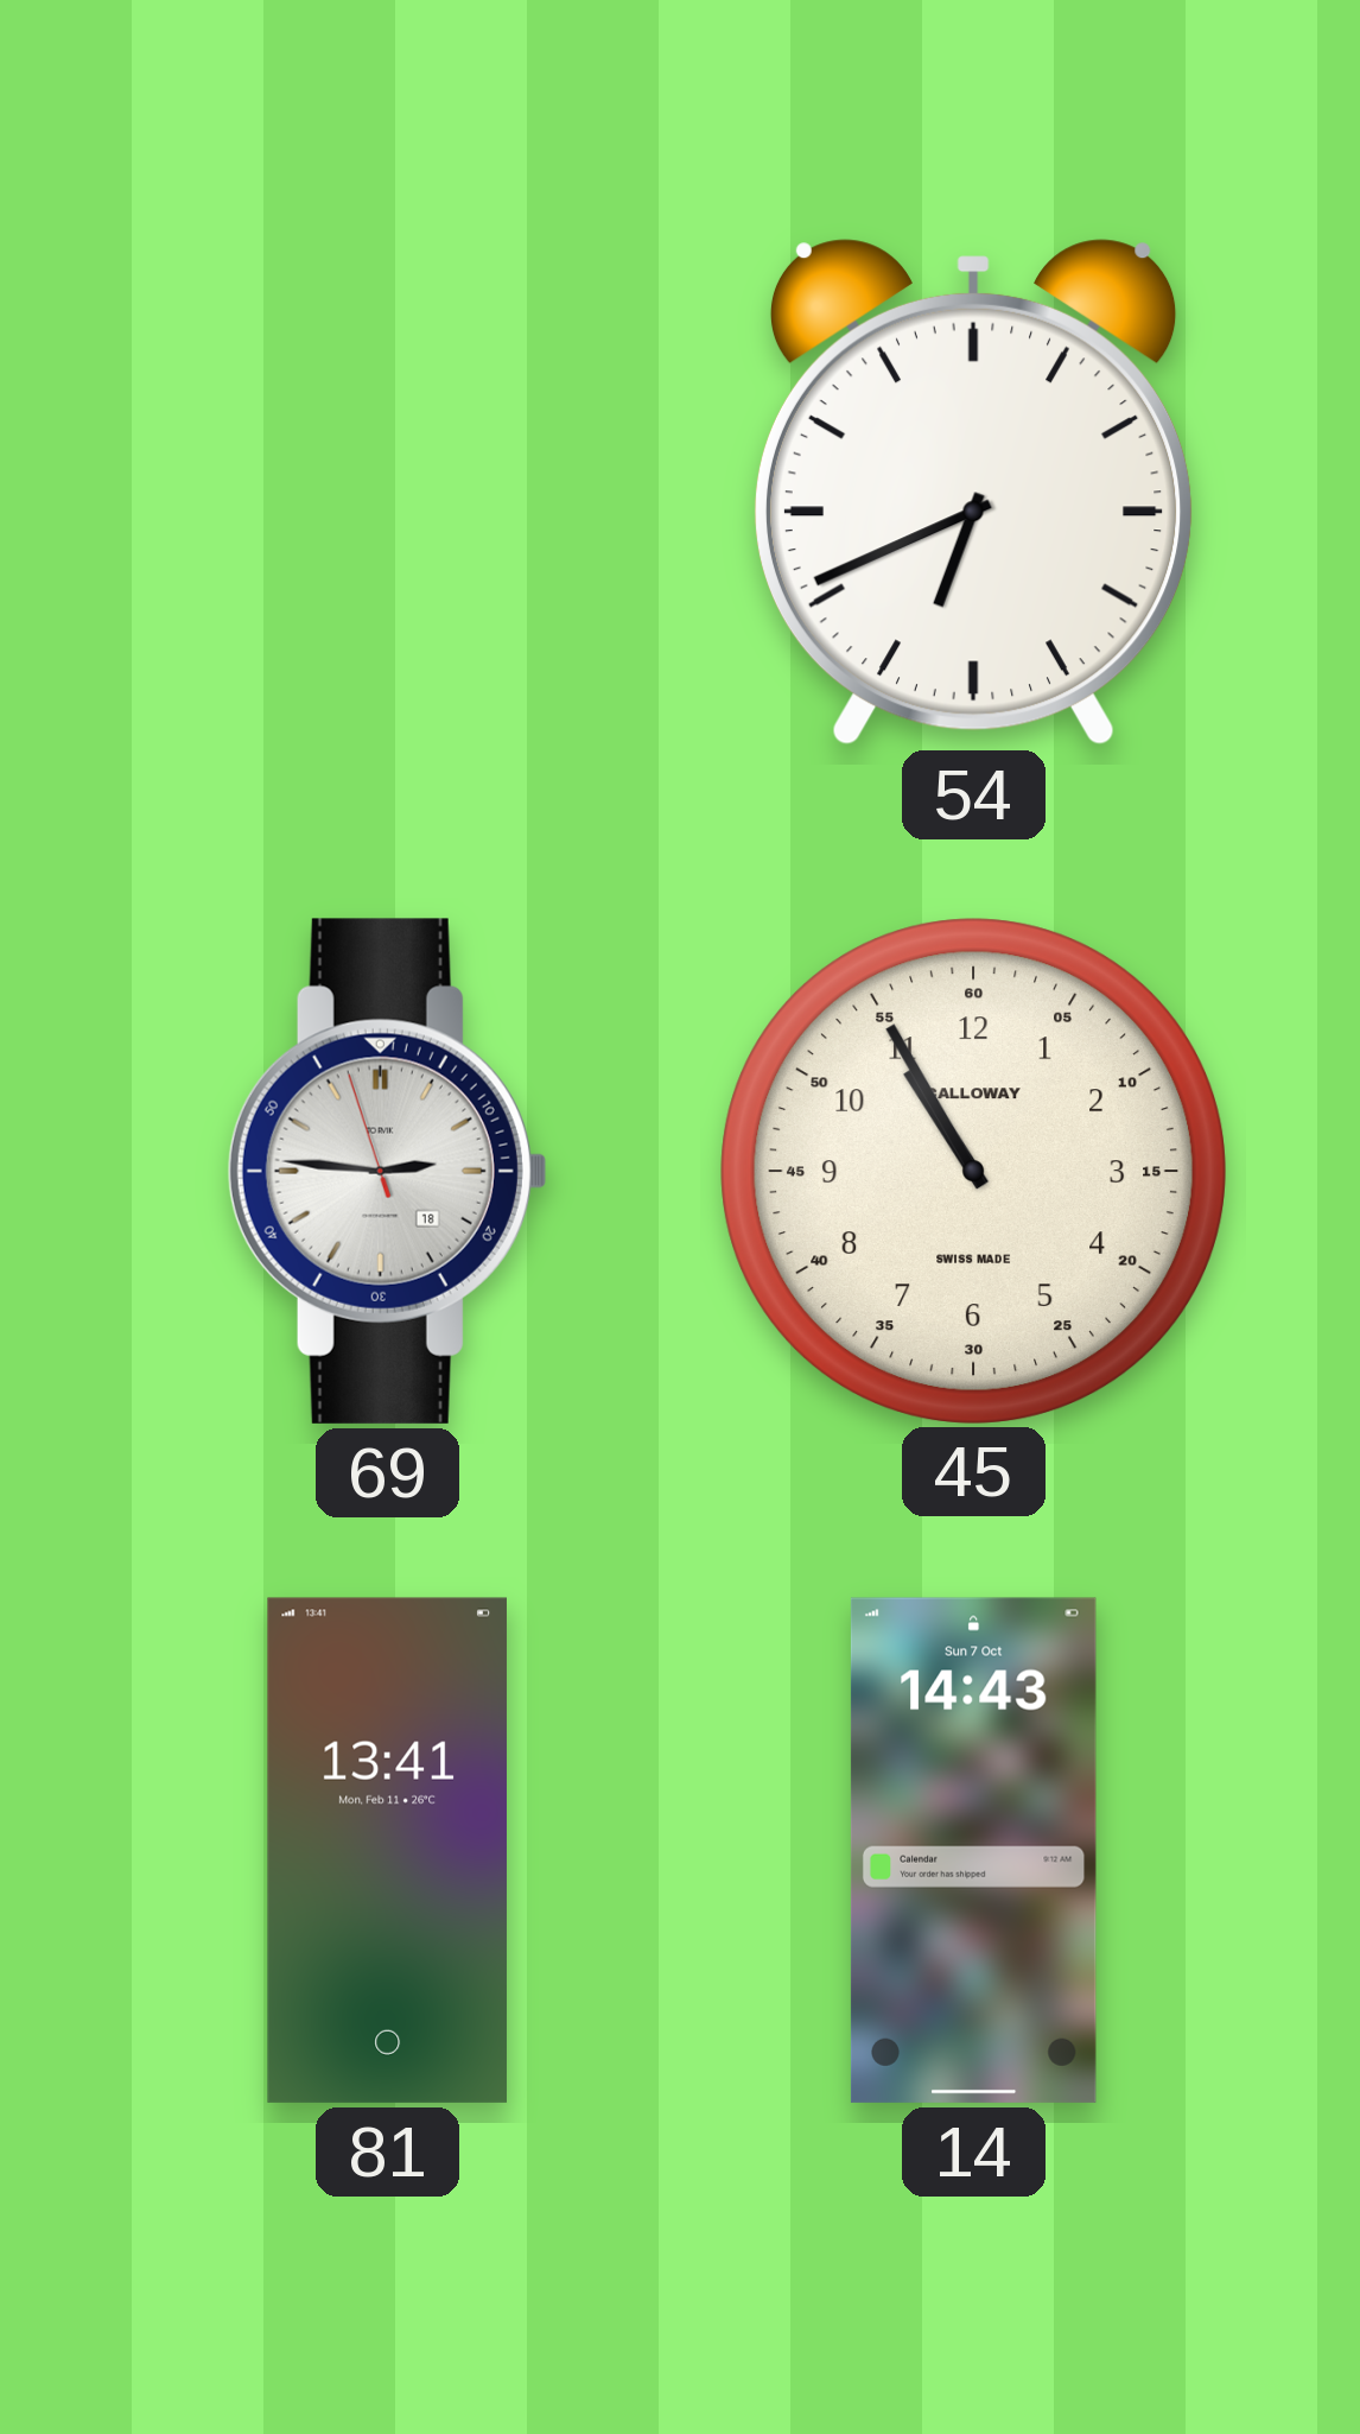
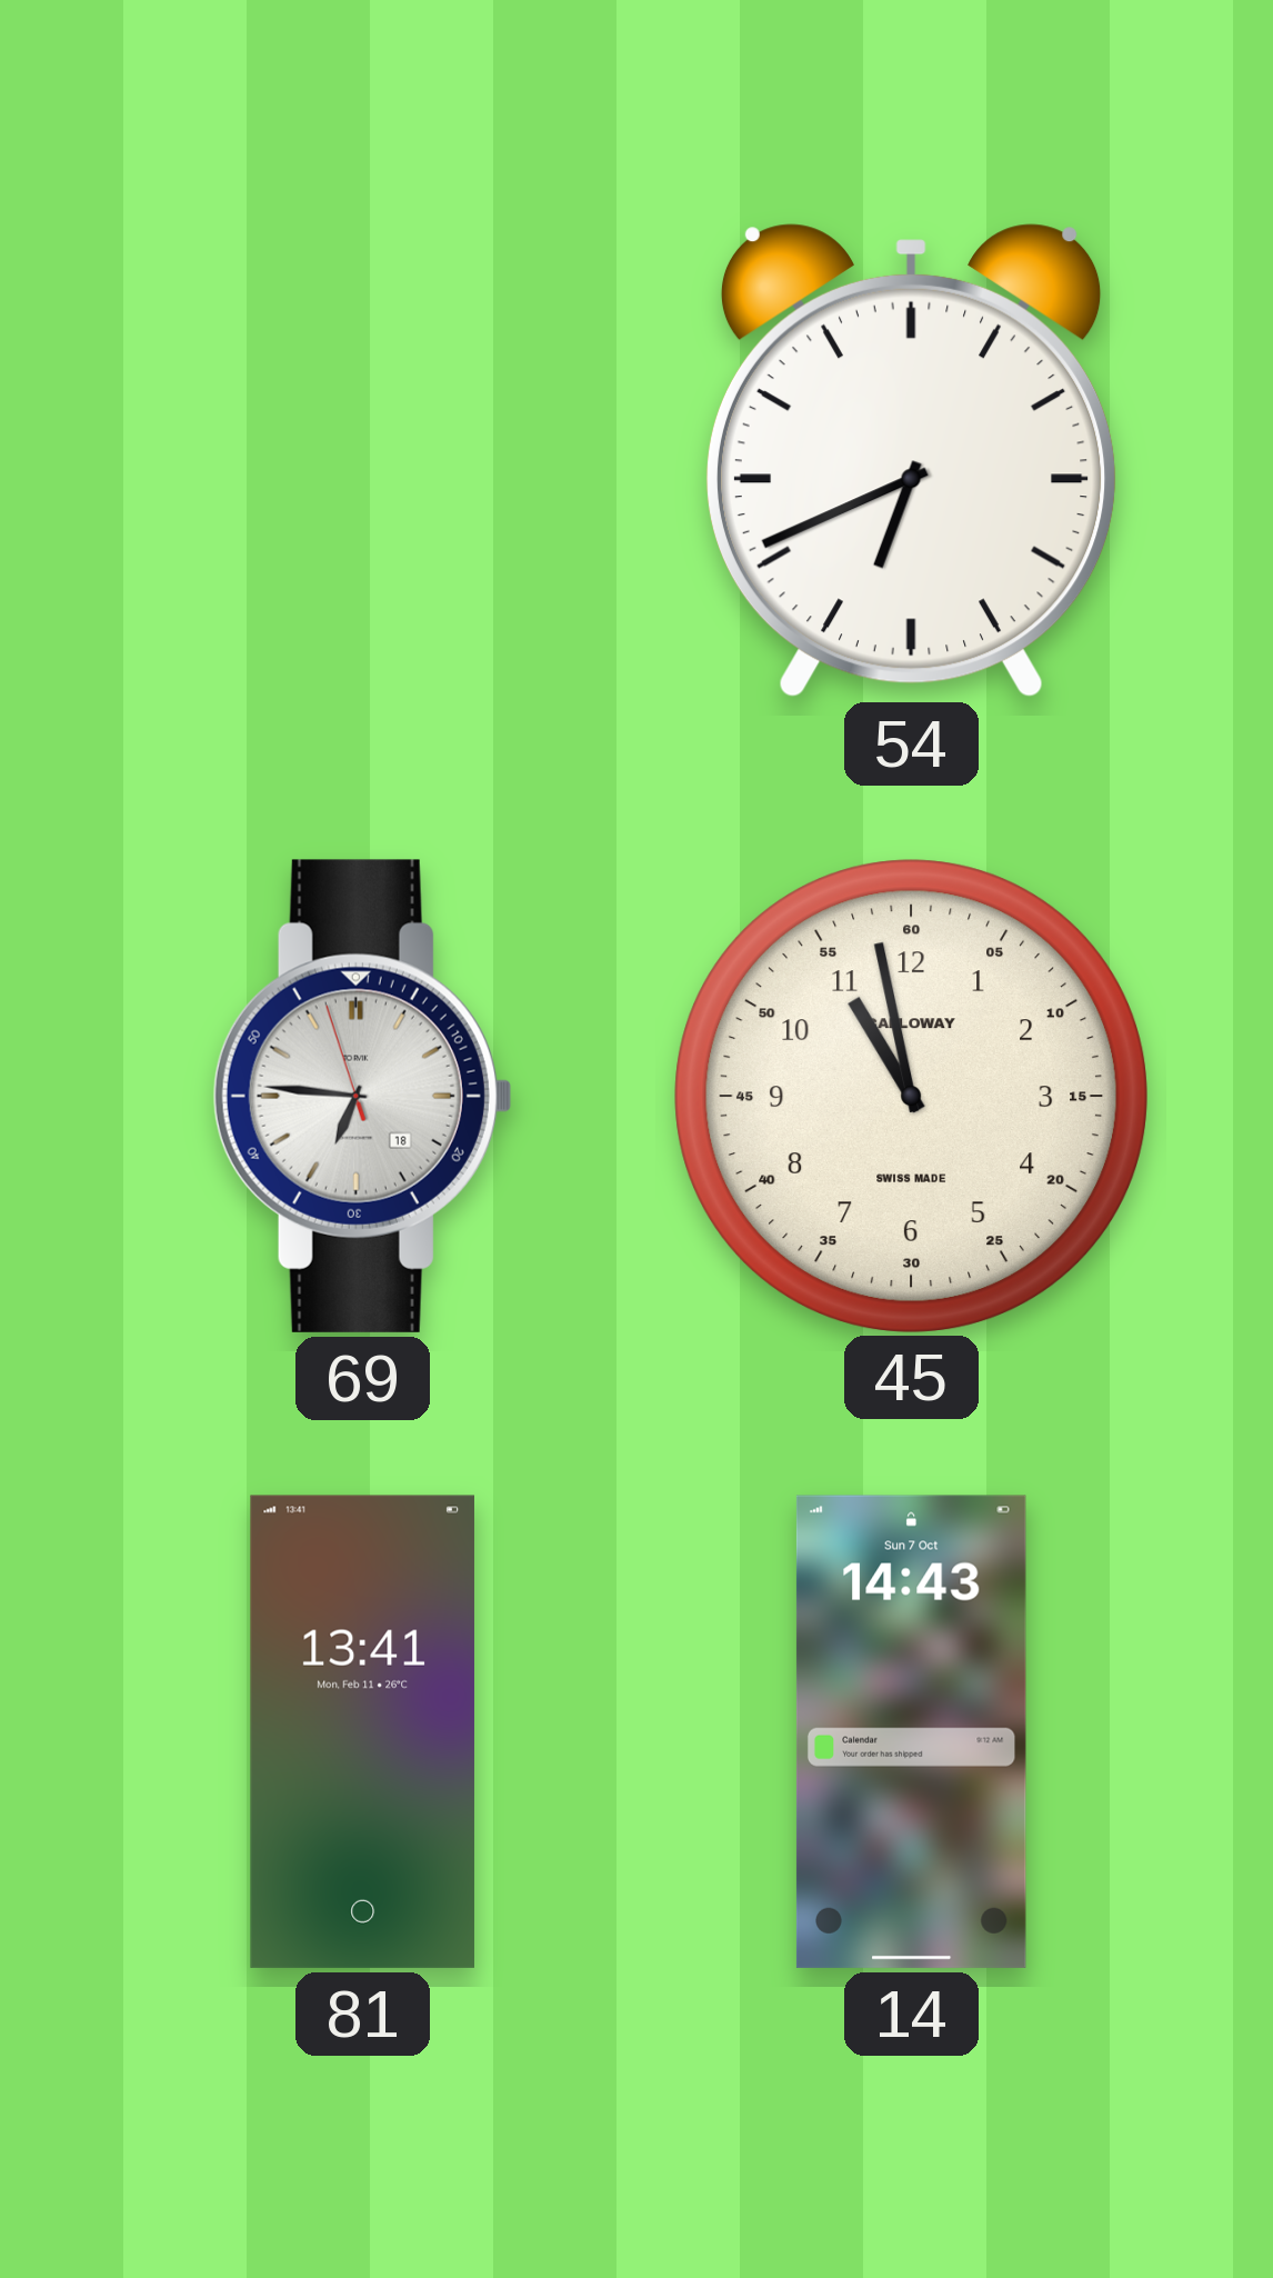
69: 2:45 -> 6:45
45: 10:55 -> 10:58
